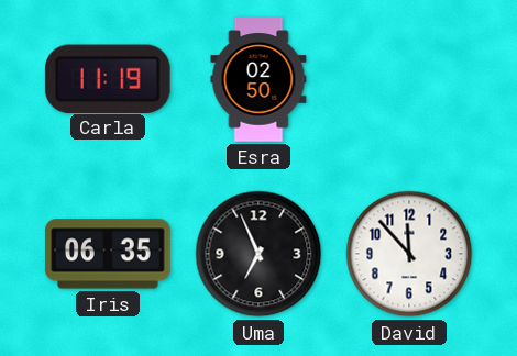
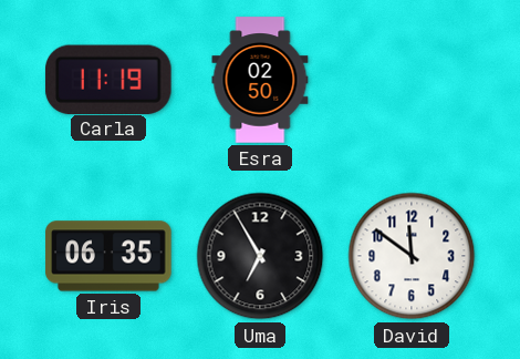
Uma: 6:56 -> 6:55
David: 11:53 -> 11:51
